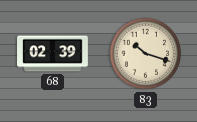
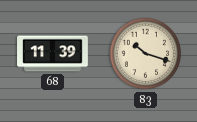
68: 02:39 -> 11:39
